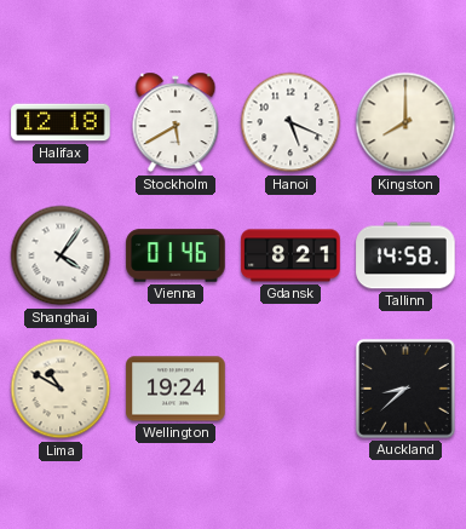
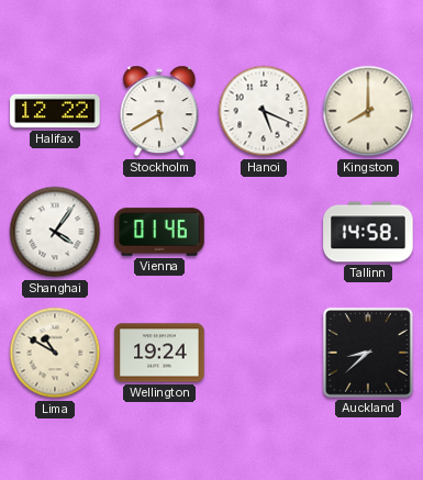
Halifax: 12:18 -> 12:22
Gdansk: 8:21 -> none
